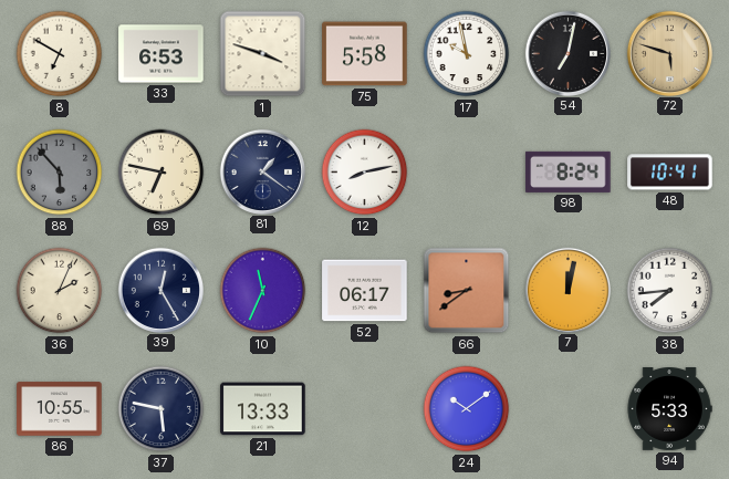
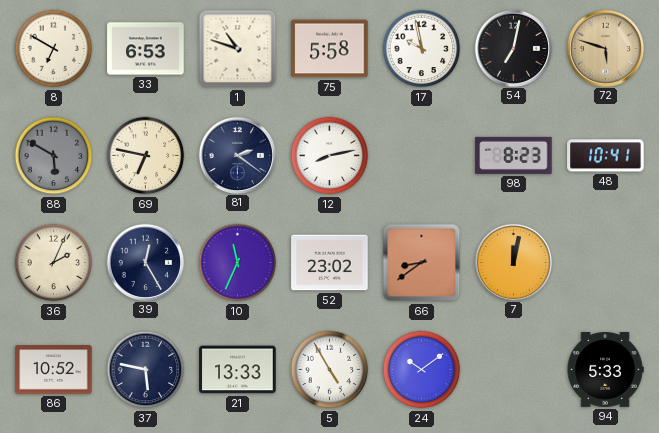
1: 3:48 -> 10:48
88: 5:53 -> 5:50
81: 1:21 -> 2:21
98: 8:24 -> 8:23
52: 06:17 -> 23:02
38: 7:44 -> none
86: 10:55 -> 10:52
5: none -> 4:55
